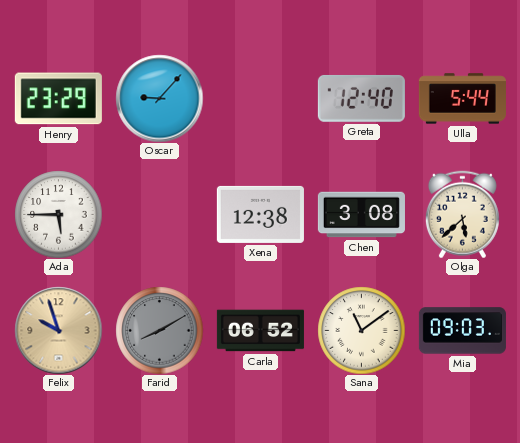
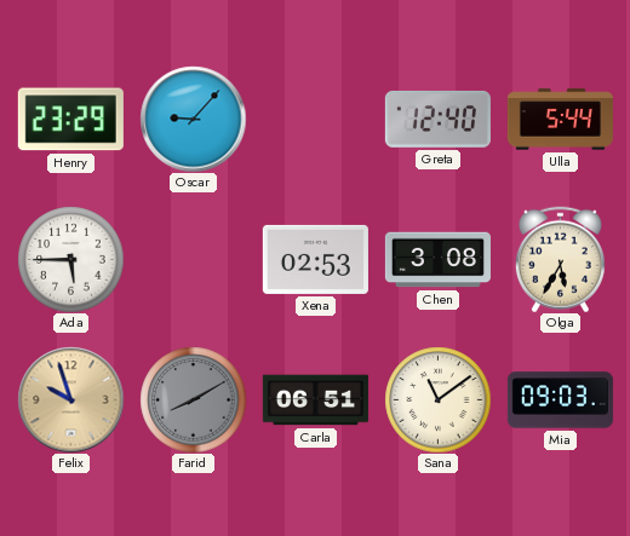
Xena: 12:38 -> 02:53
Olga: 5:38 -> 5:35
Carla: 06:52 -> 06:51
